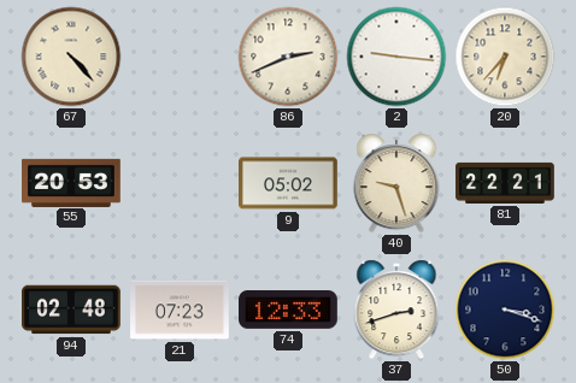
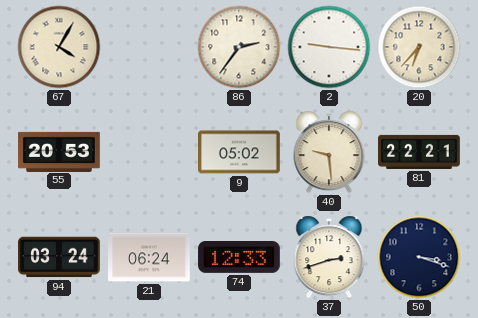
67: 4:23 -> 4:05
86: 2:41 -> 2:36
40: 9:27 -> 9:29
94: 02:48 -> 03:24
21: 07:23 -> 06:24
